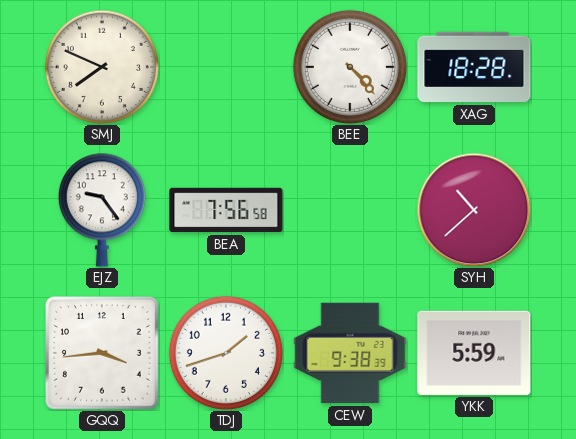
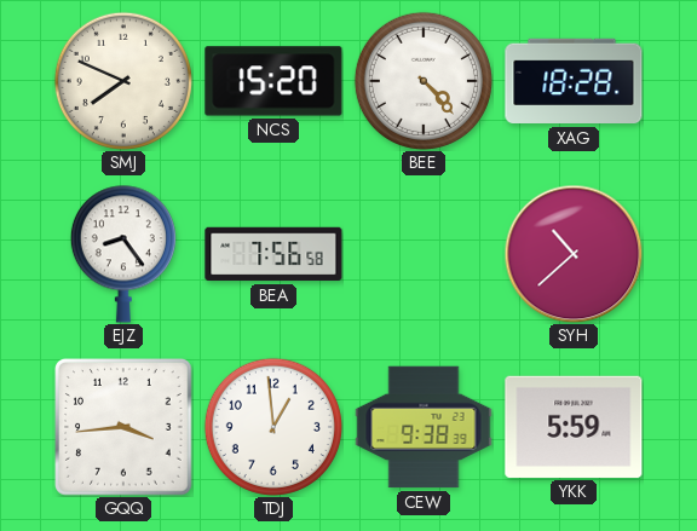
NCS: none -> 15:20
EJZ: 9:24 -> 8:24
TDJ: 1:42 -> 12:59
